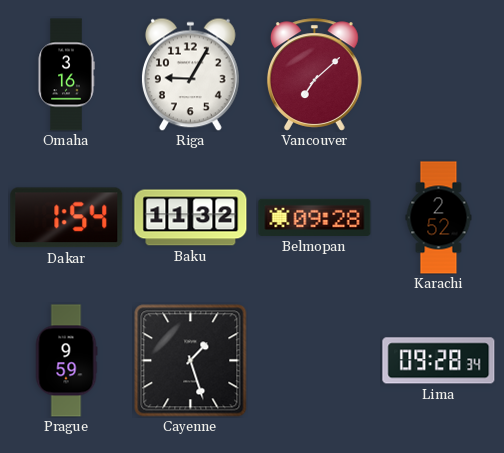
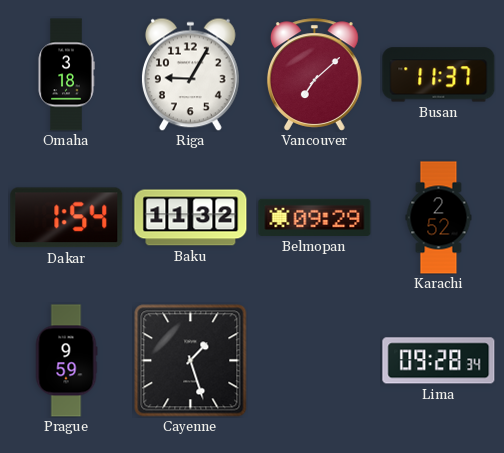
Omaha: 3:16 -> 3:18
Busan: none -> 11:37
Belmopan: 09:28 -> 09:29
